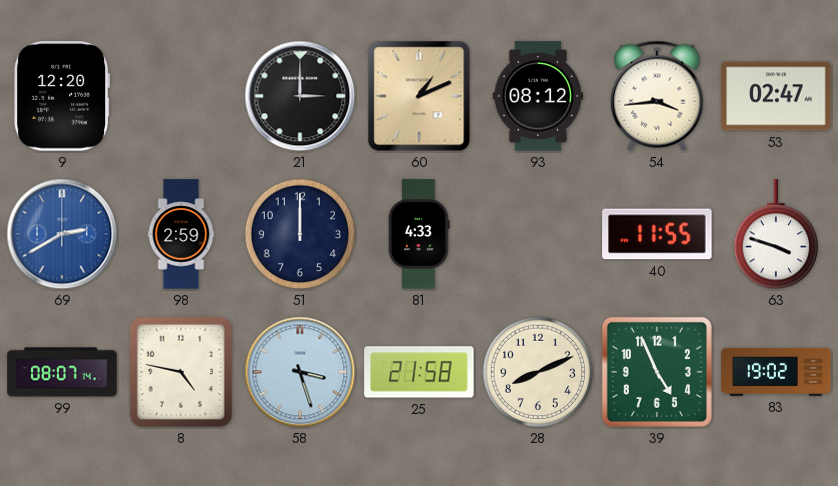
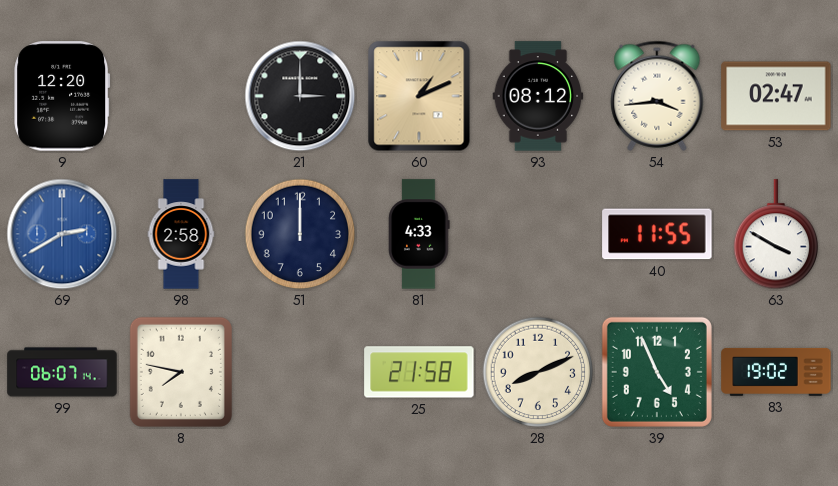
98: 2:59 -> 2:58
63: 3:48 -> 3:50
99: 08:07 -> 06:07
8: 4:47 -> 7:47
58: 3:27 -> none
